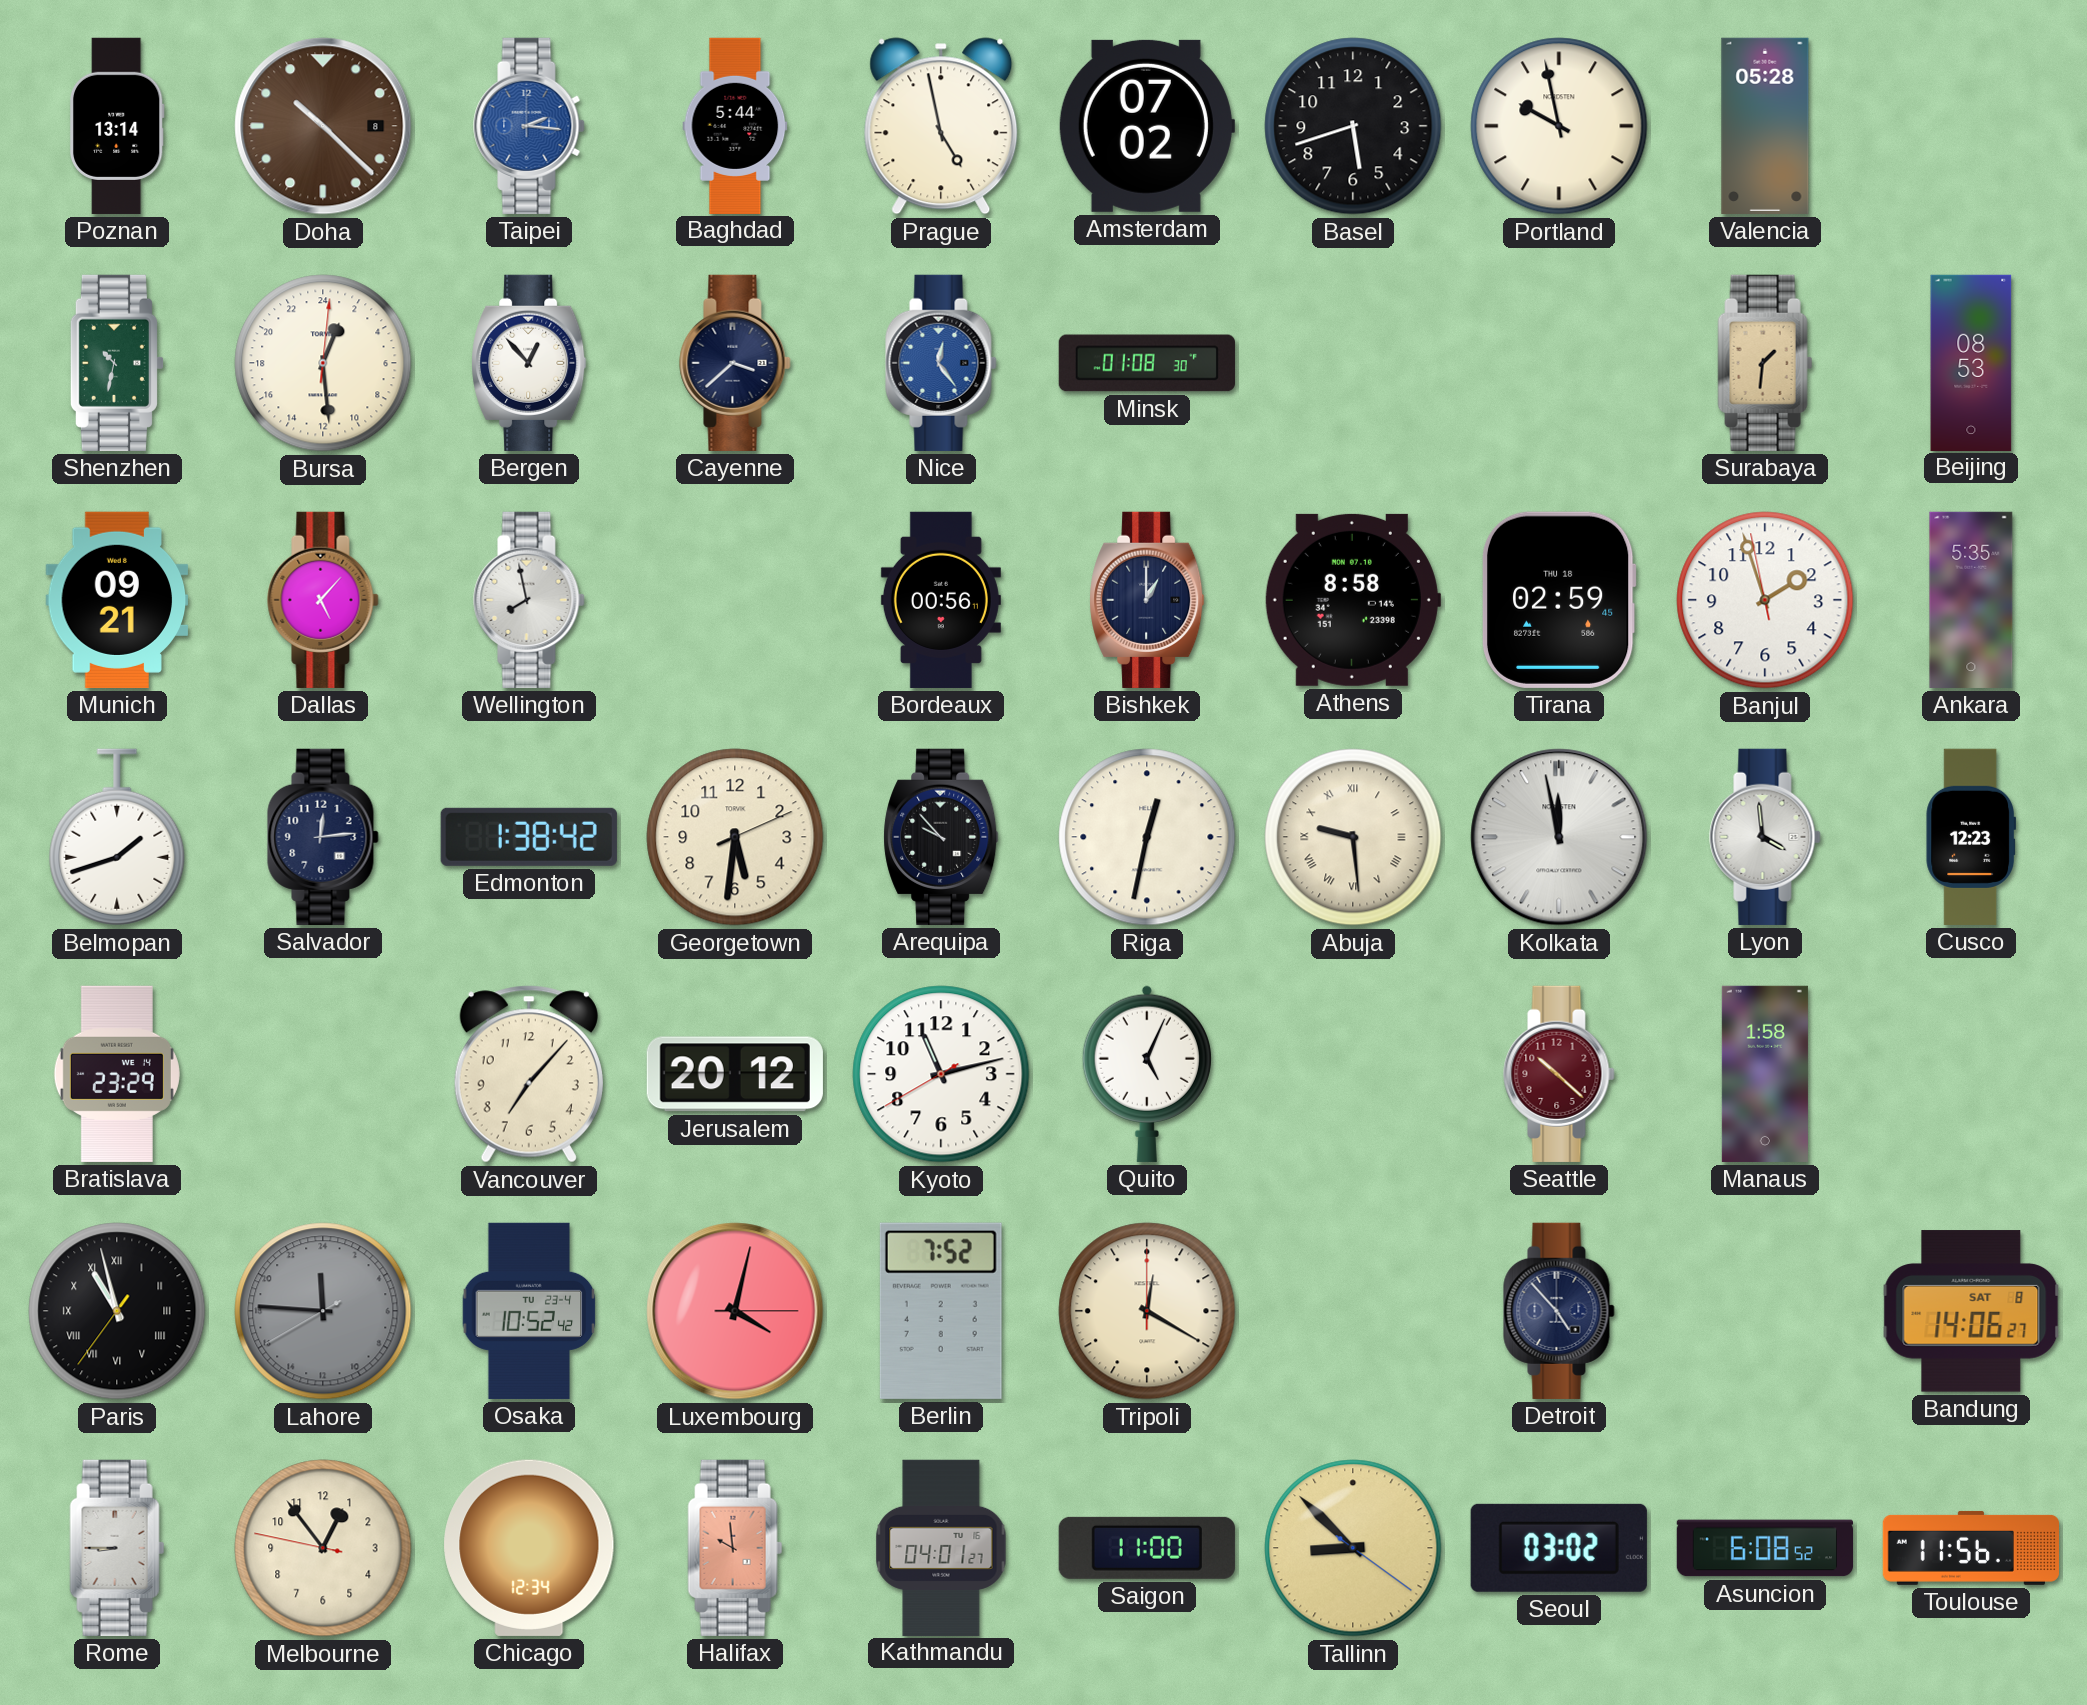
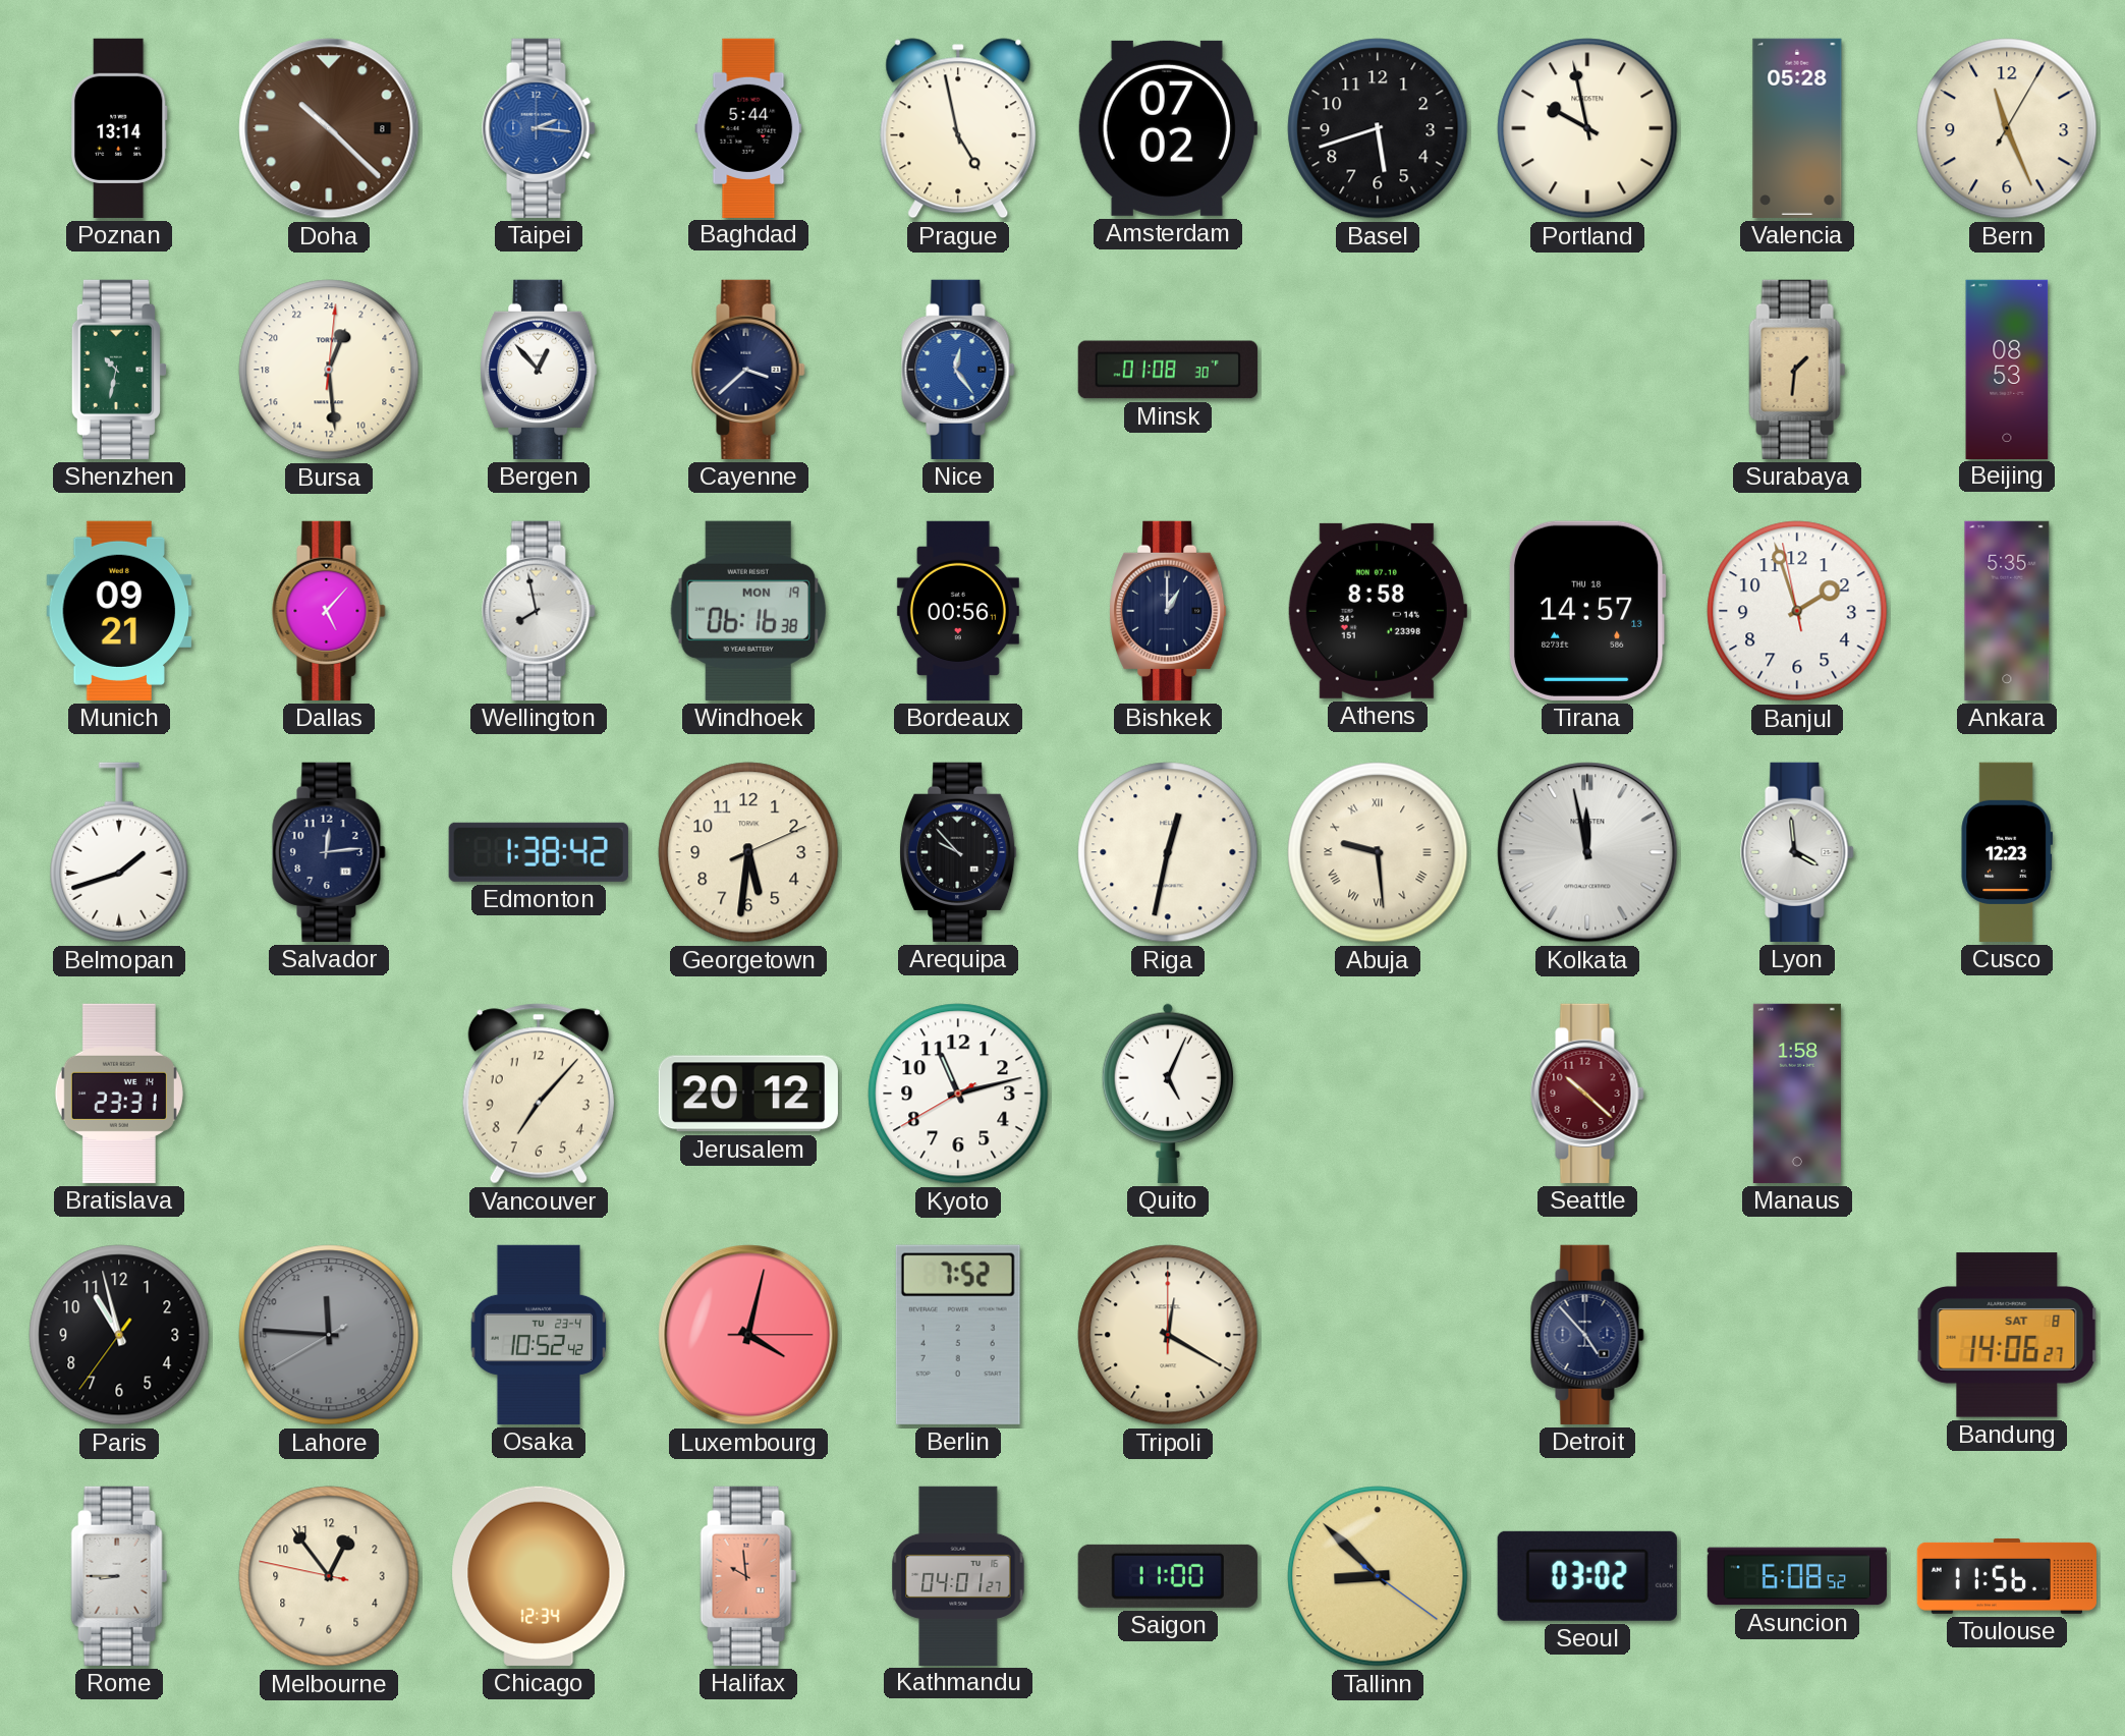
Bern: none -> 11:26
Windhoek: none -> 06:16
Tirana: 02:59 -> 14:57
Bratislava: 23:29 -> 23:31
Paris numerals: Roman -> Arabic
